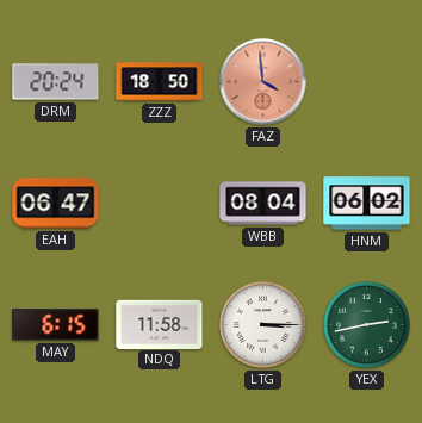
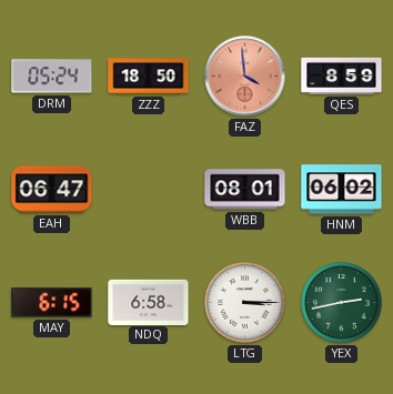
DRM: 20:24 -> 05:24
QES: none -> 8:59
WBB: 08:04 -> 08:01
NDQ: 11:58 -> 6:58
